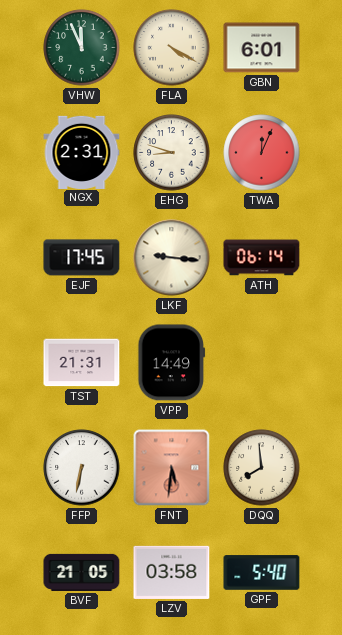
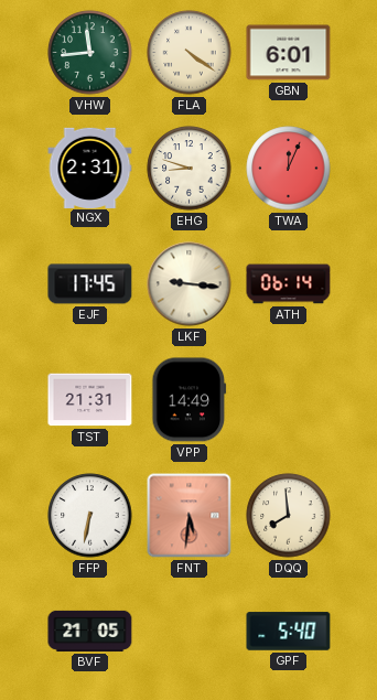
VHW: 11:56 -> 11:44
FLA: 4:20 -> 4:21
LZV: 03:58 -> none
